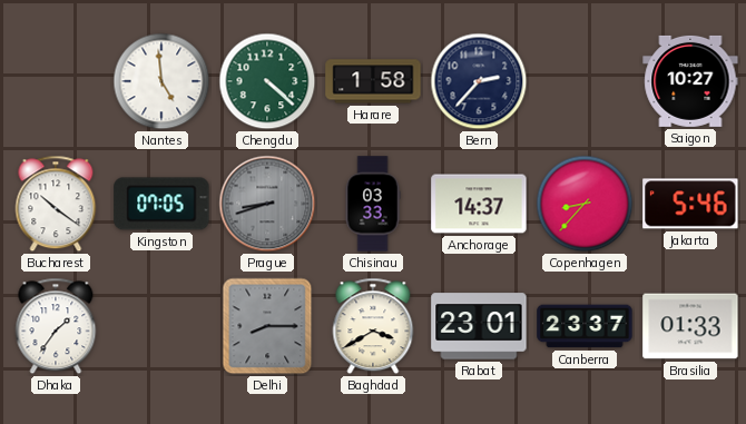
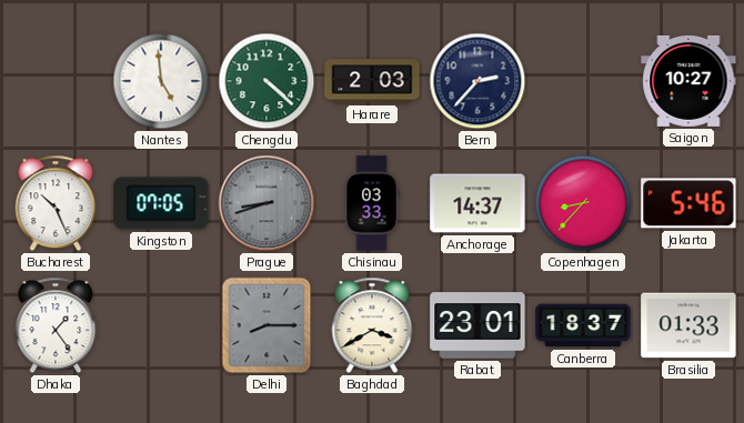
Harare: 1:58 -> 2:03
Bucharest: 10:21 -> 10:26
Dhaka: 1:36 -> 1:24
Canberra: 23:37 -> 18:37
